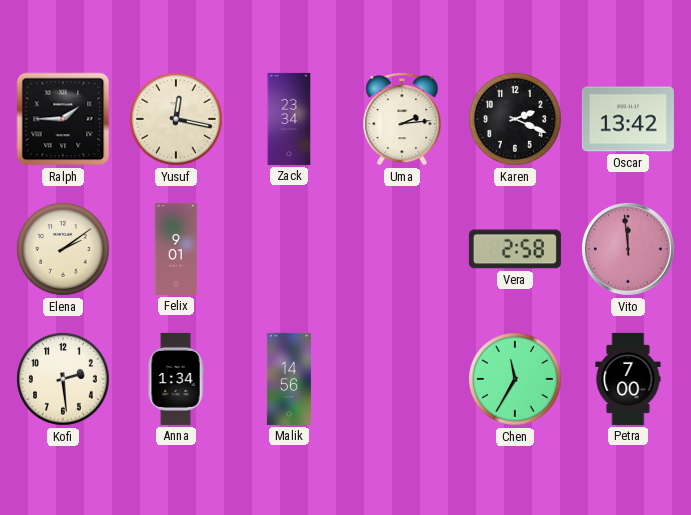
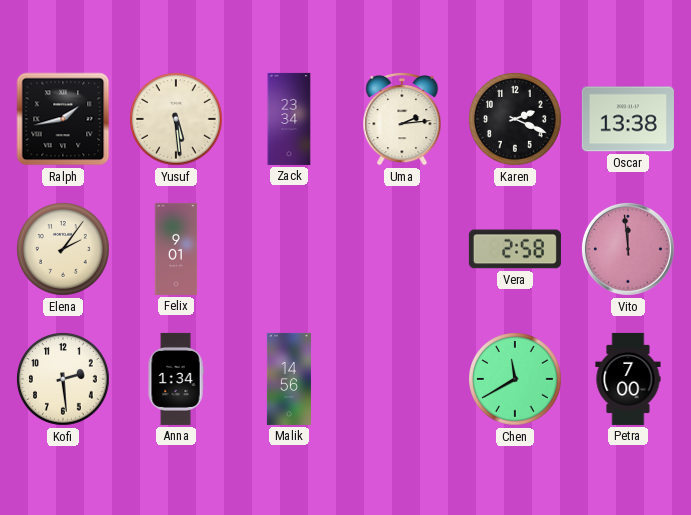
Ralph: 1:45 -> 1:43
Yusuf: 12:17 -> 5:29
Oscar: 13:42 -> 13:38
Elena: 2:09 -> 2:06
Chen: 11:35 -> 11:40
